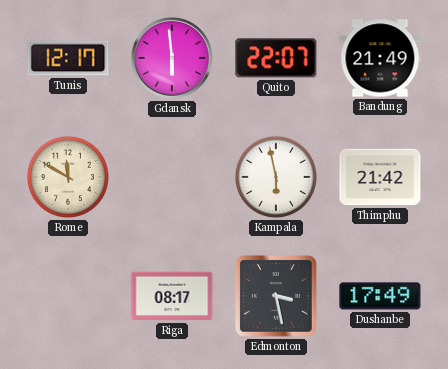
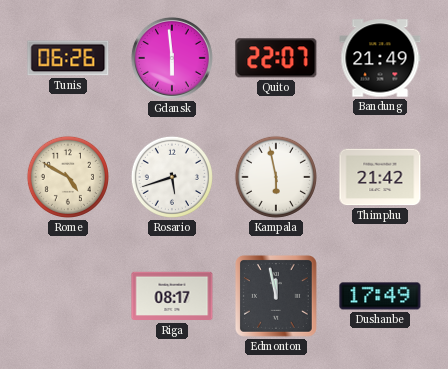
Tunis: 12:17 -> 06:26
Rome: 11:50 -> 4:50
Rosario: none -> 5:42
Edmonton: 3:28 -> 11:58
